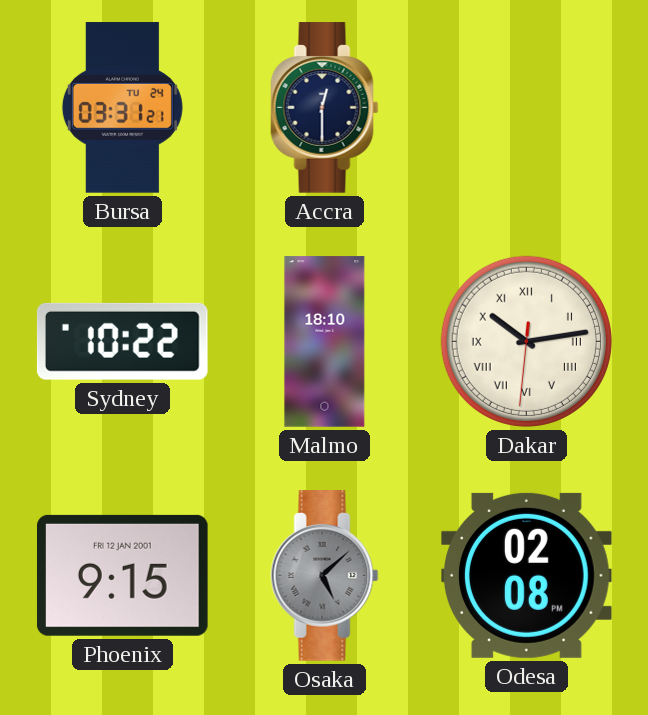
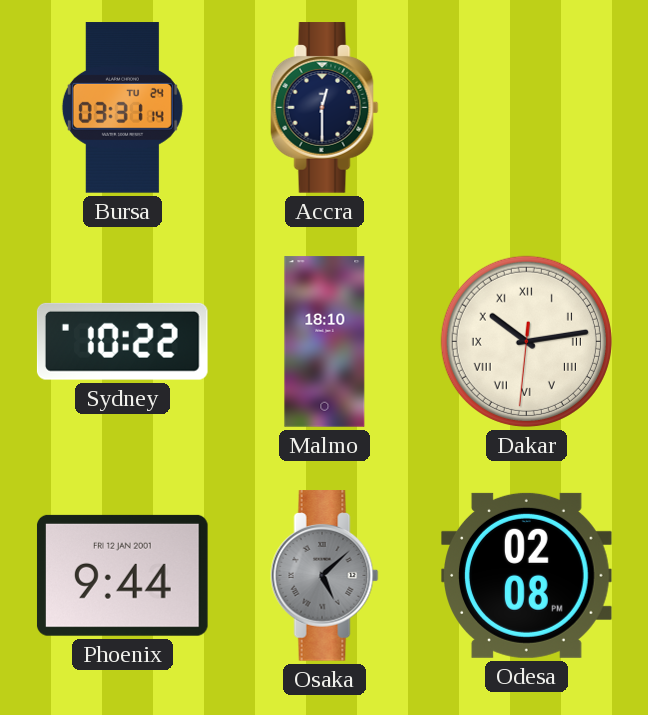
Bursa: 03:31:21 -> 03:31:14
Phoenix: 9:15 -> 9:44
